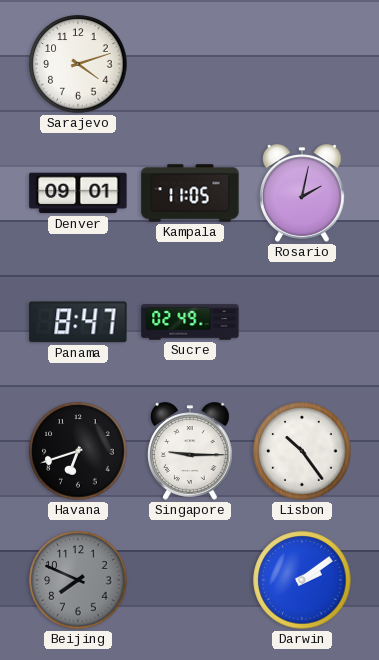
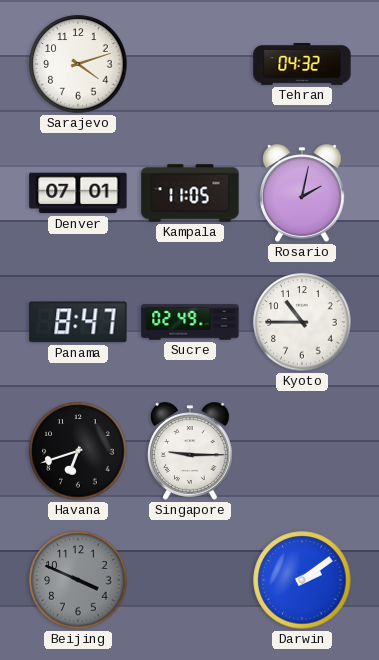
Tehran: none -> 04:32
Denver: 09:01 -> 07:01
Kyoto: none -> 10:45
Lisbon: 10:24 -> none
Beijing: 7:49 -> 3:49
